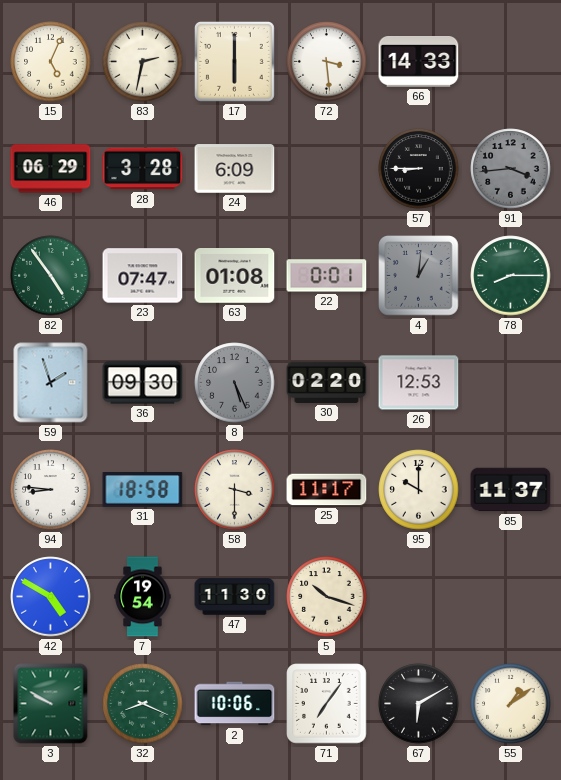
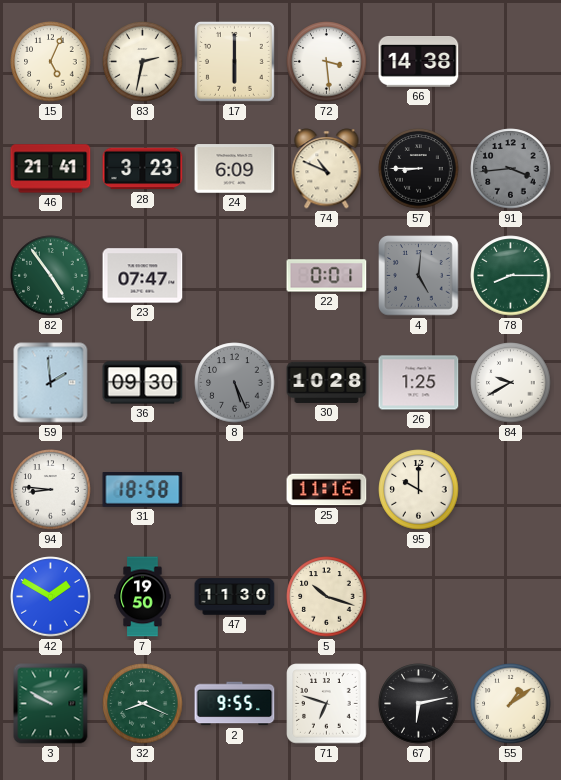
66: 14:33 -> 14:38
46: 06:29 -> 21:41
28: 3:28 -> 3:23
74: none -> 10:49
63: 01:08 -> none
4: 1:01 -> 5:01
59: 1:57 -> 1:59
30: 02:20 -> 10:28
26: 12:53 -> 1:25
84: none -> 9:40
58: 3:30 -> none
25: 11:17 -> 11:16
85: 11:37 -> none
42: 4:50 -> 1:50
7: 19:54 -> 19:50
2: 10:06 -> 9:55
71: 7:06 -> 6:48
67: 6:10 -> 6:13
